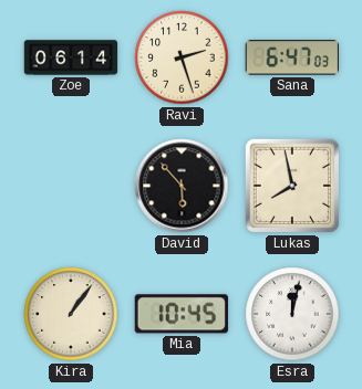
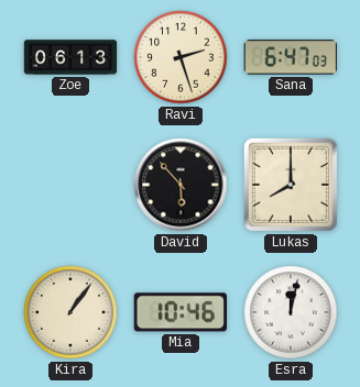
Zoe: 06:14 -> 06:13
Lukas: 7:58 -> 8:00
Mia: 10:45 -> 10:46
